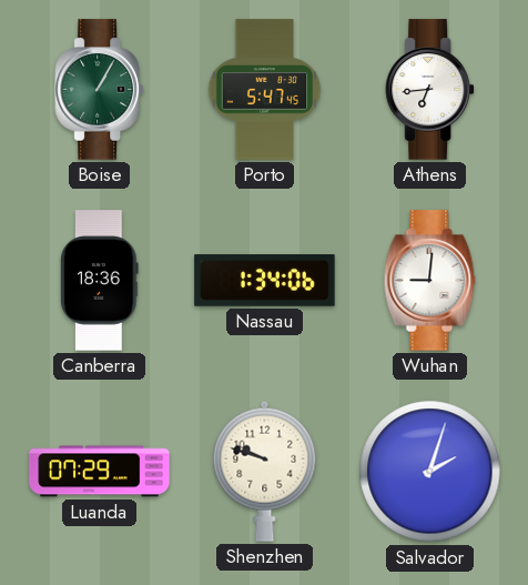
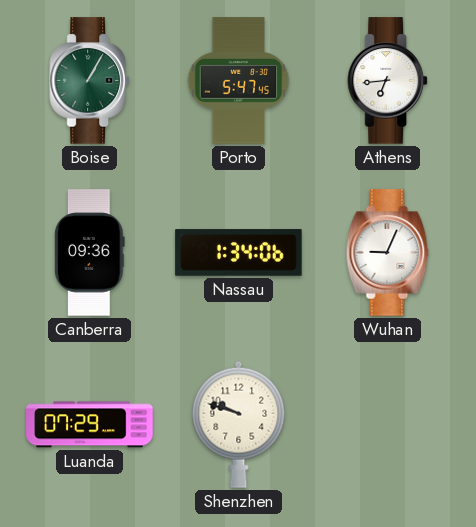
Canberra: 18:36 -> 09:36
Wuhan: 9:01 -> 9:04
Salvador: 2:03 -> none
